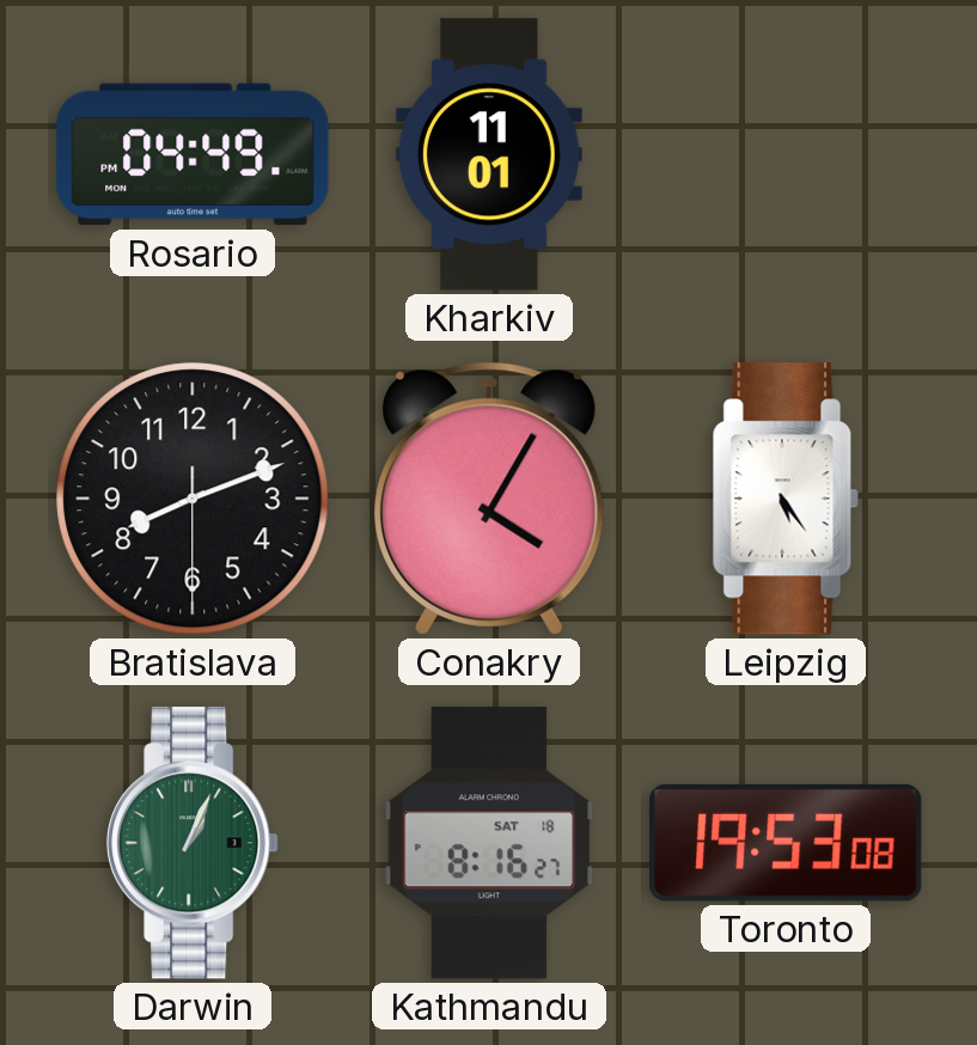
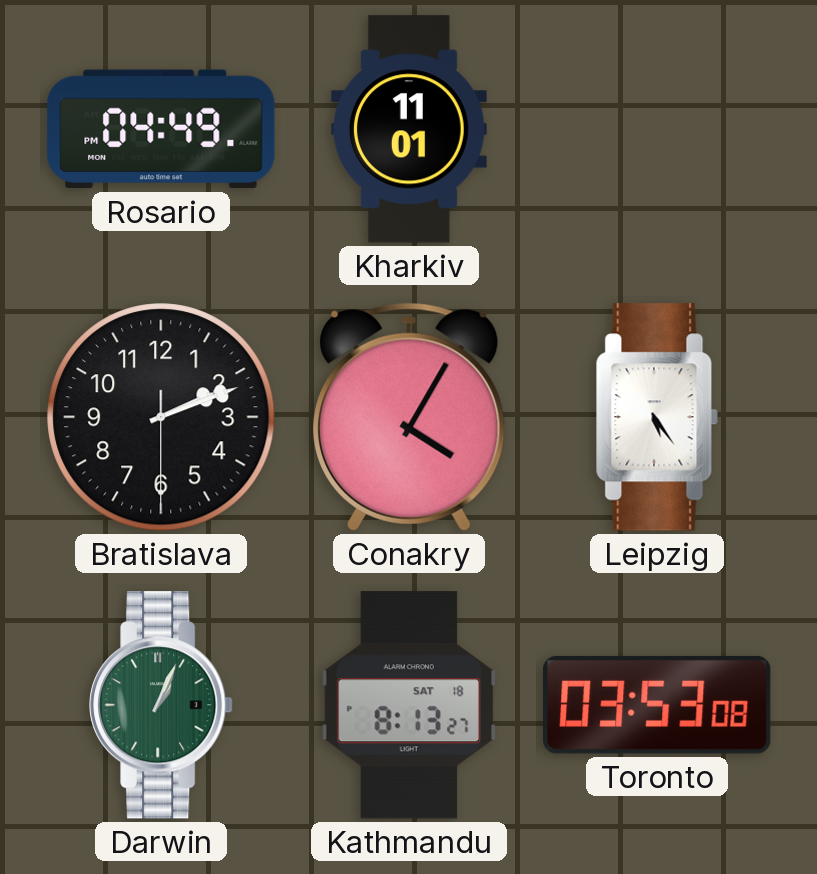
Bratislava: 8:11 -> 2:11
Kathmandu: 8:16 -> 8:13
Toronto: 19:53 -> 03:53
